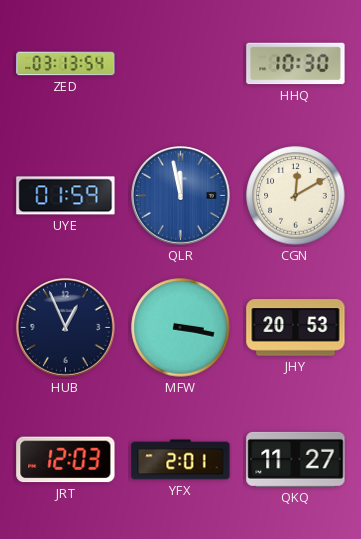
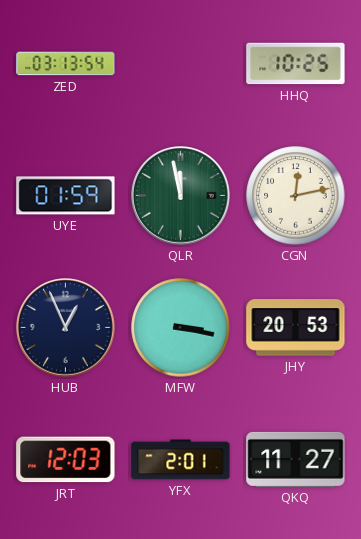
HHQ: 10:30 -> 10:25
QLR dial: blue -> green
CGN: 12:10 -> 12:13
